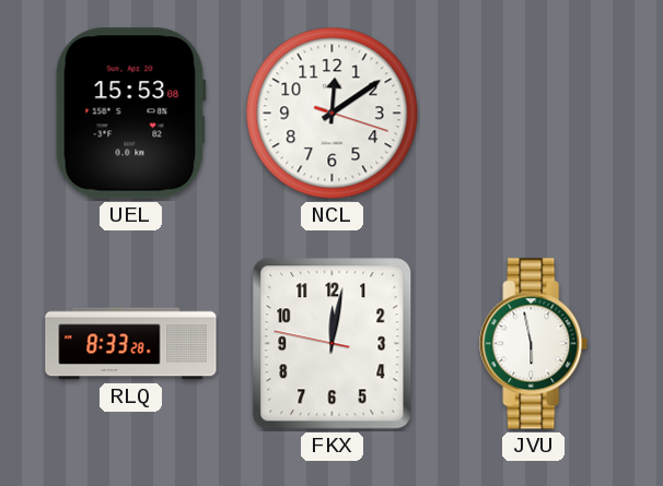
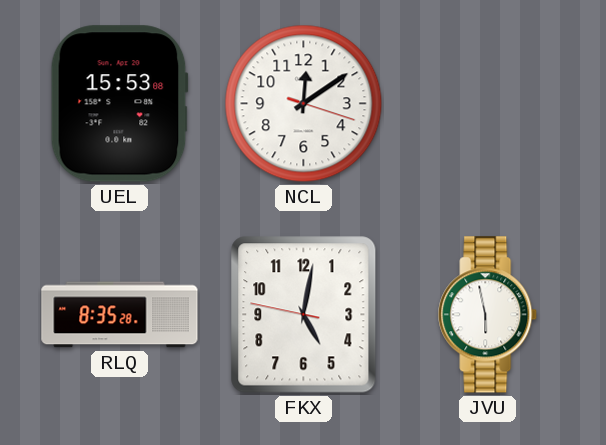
RLQ: 8:33 -> 8:35
FKX: 12:01 -> 5:01
